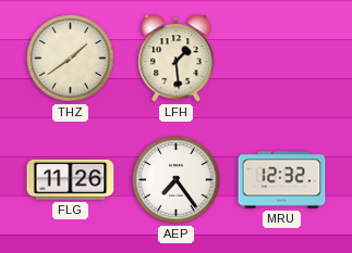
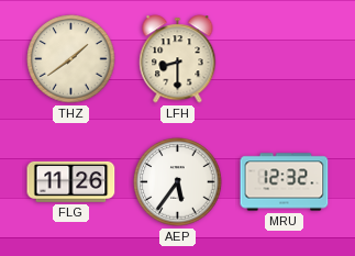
LFH: 1:29 -> 8:30
AEP: 7:24 -> 5:36
